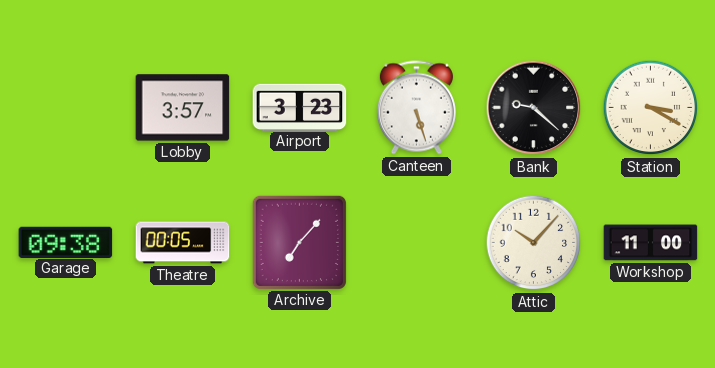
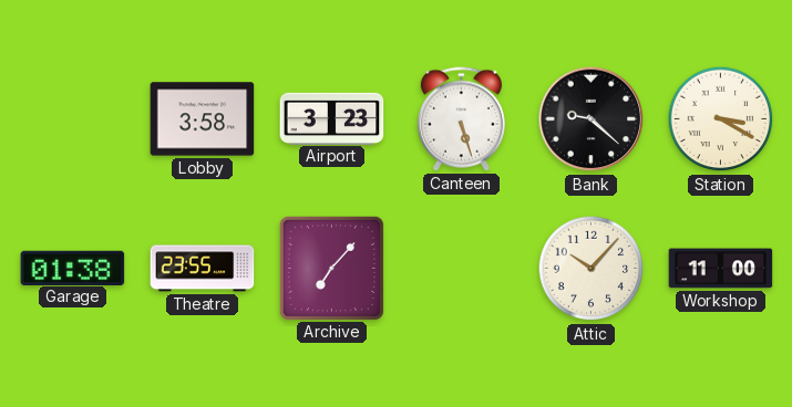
Lobby: 3:57 -> 3:58
Garage: 09:38 -> 01:38
Theatre: 00:05 -> 23:55
